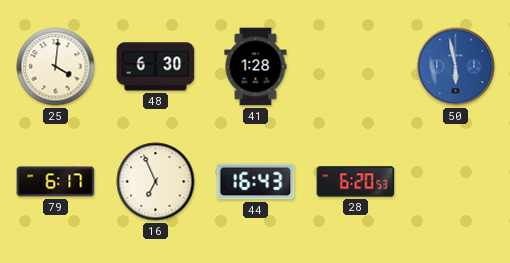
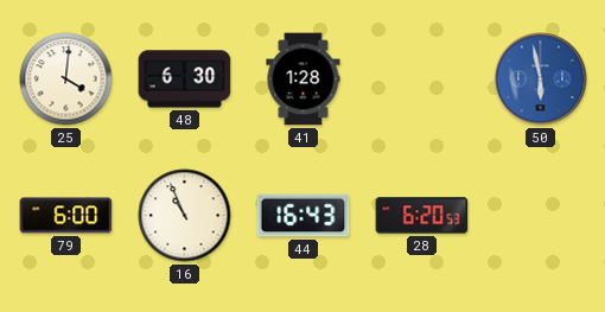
79: 6:17 -> 6:00
16: 6:56 -> 10:56
